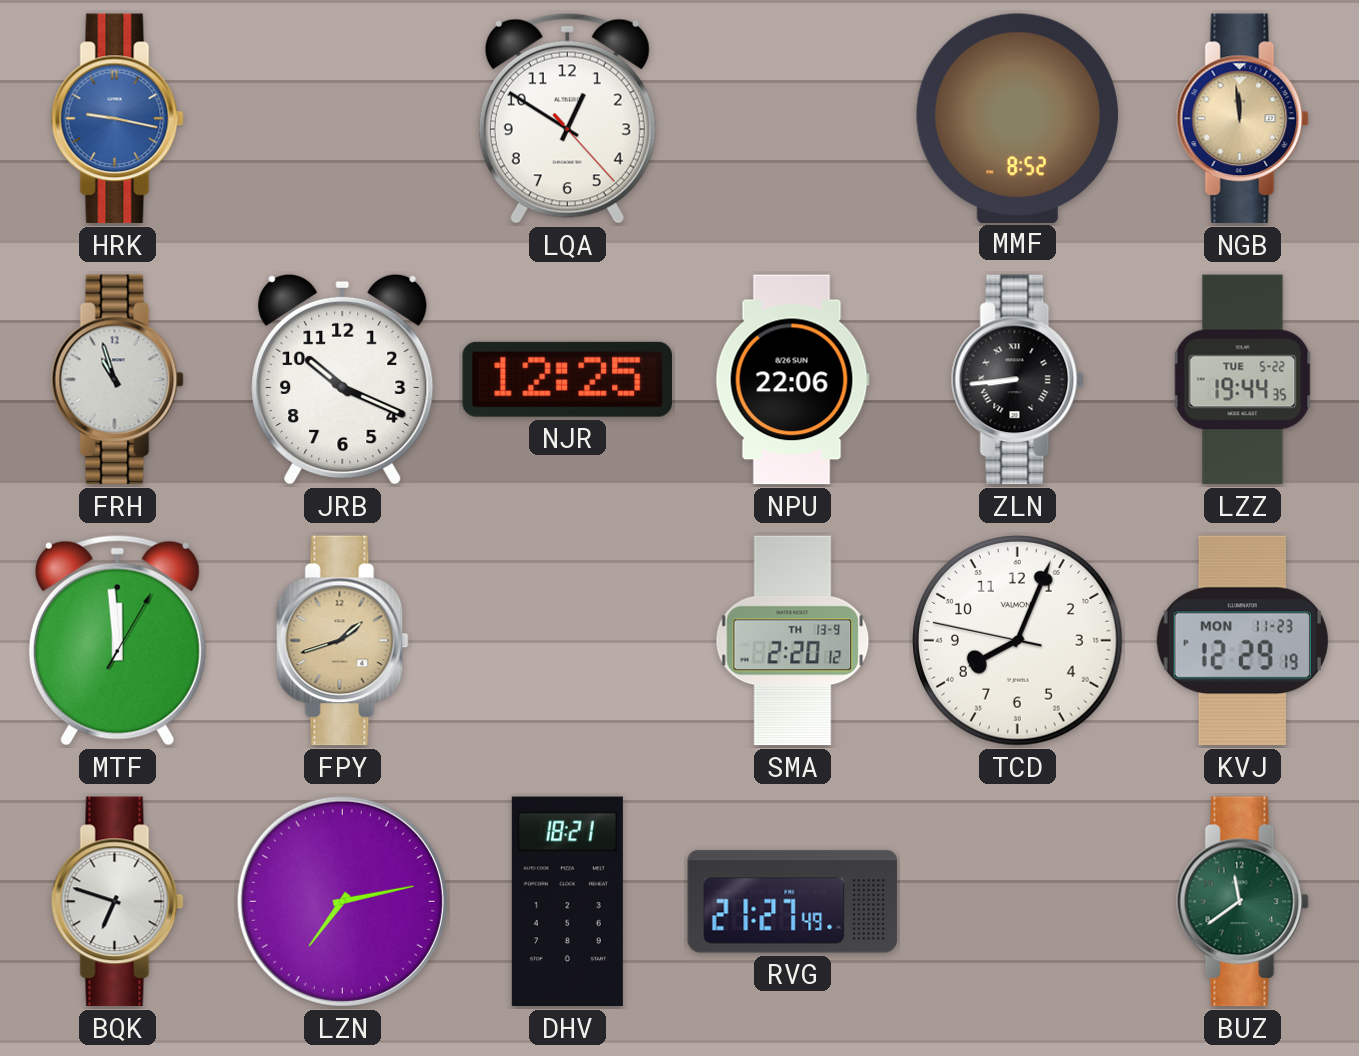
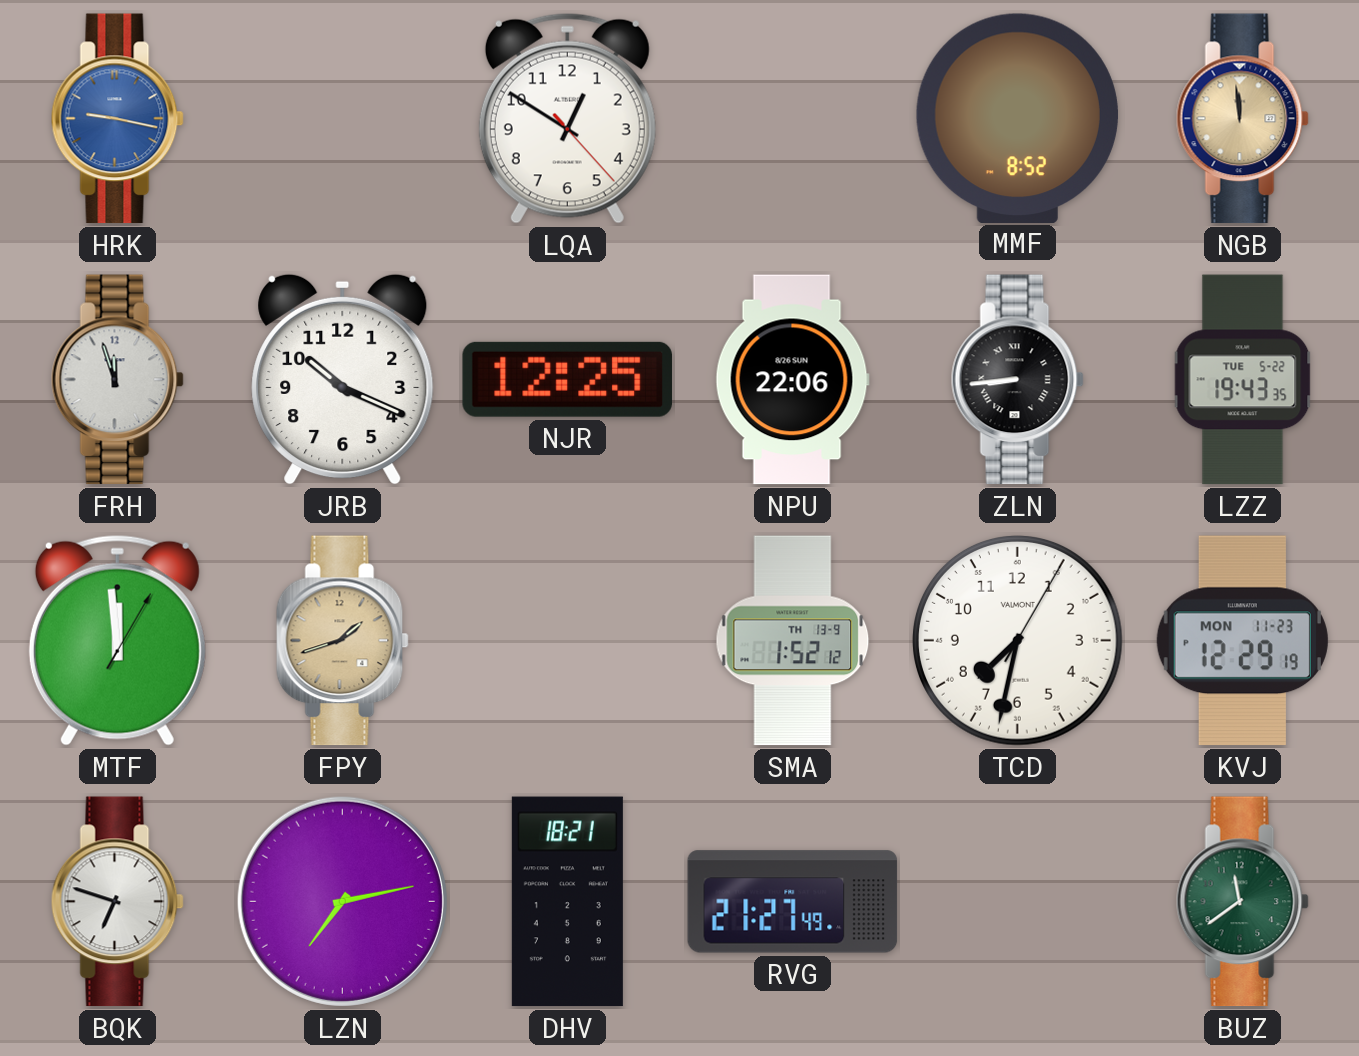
FRH: 10:57 -> 11:57
LZZ: 19:44 -> 19:43
SMA: 2:20 -> 1:52
TCD: 8:03 -> 7:32
